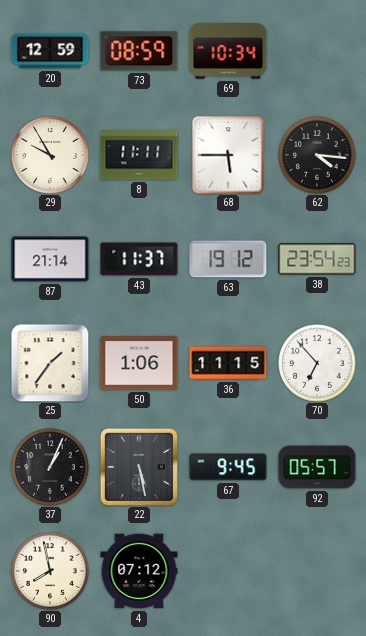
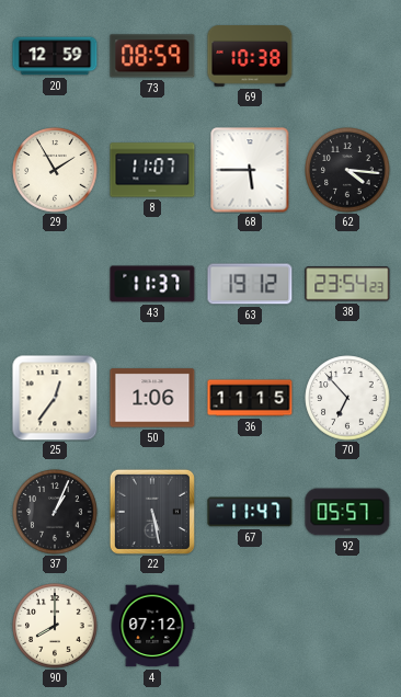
69: 10:34 -> 10:38
29: 9:55 -> 1:55
8: 11:11 -> 11:07
87: 21:14 -> none
25: 1:36 -> 12:36
67: 9:45 -> 11:47
90: 7:58 -> 8:00
